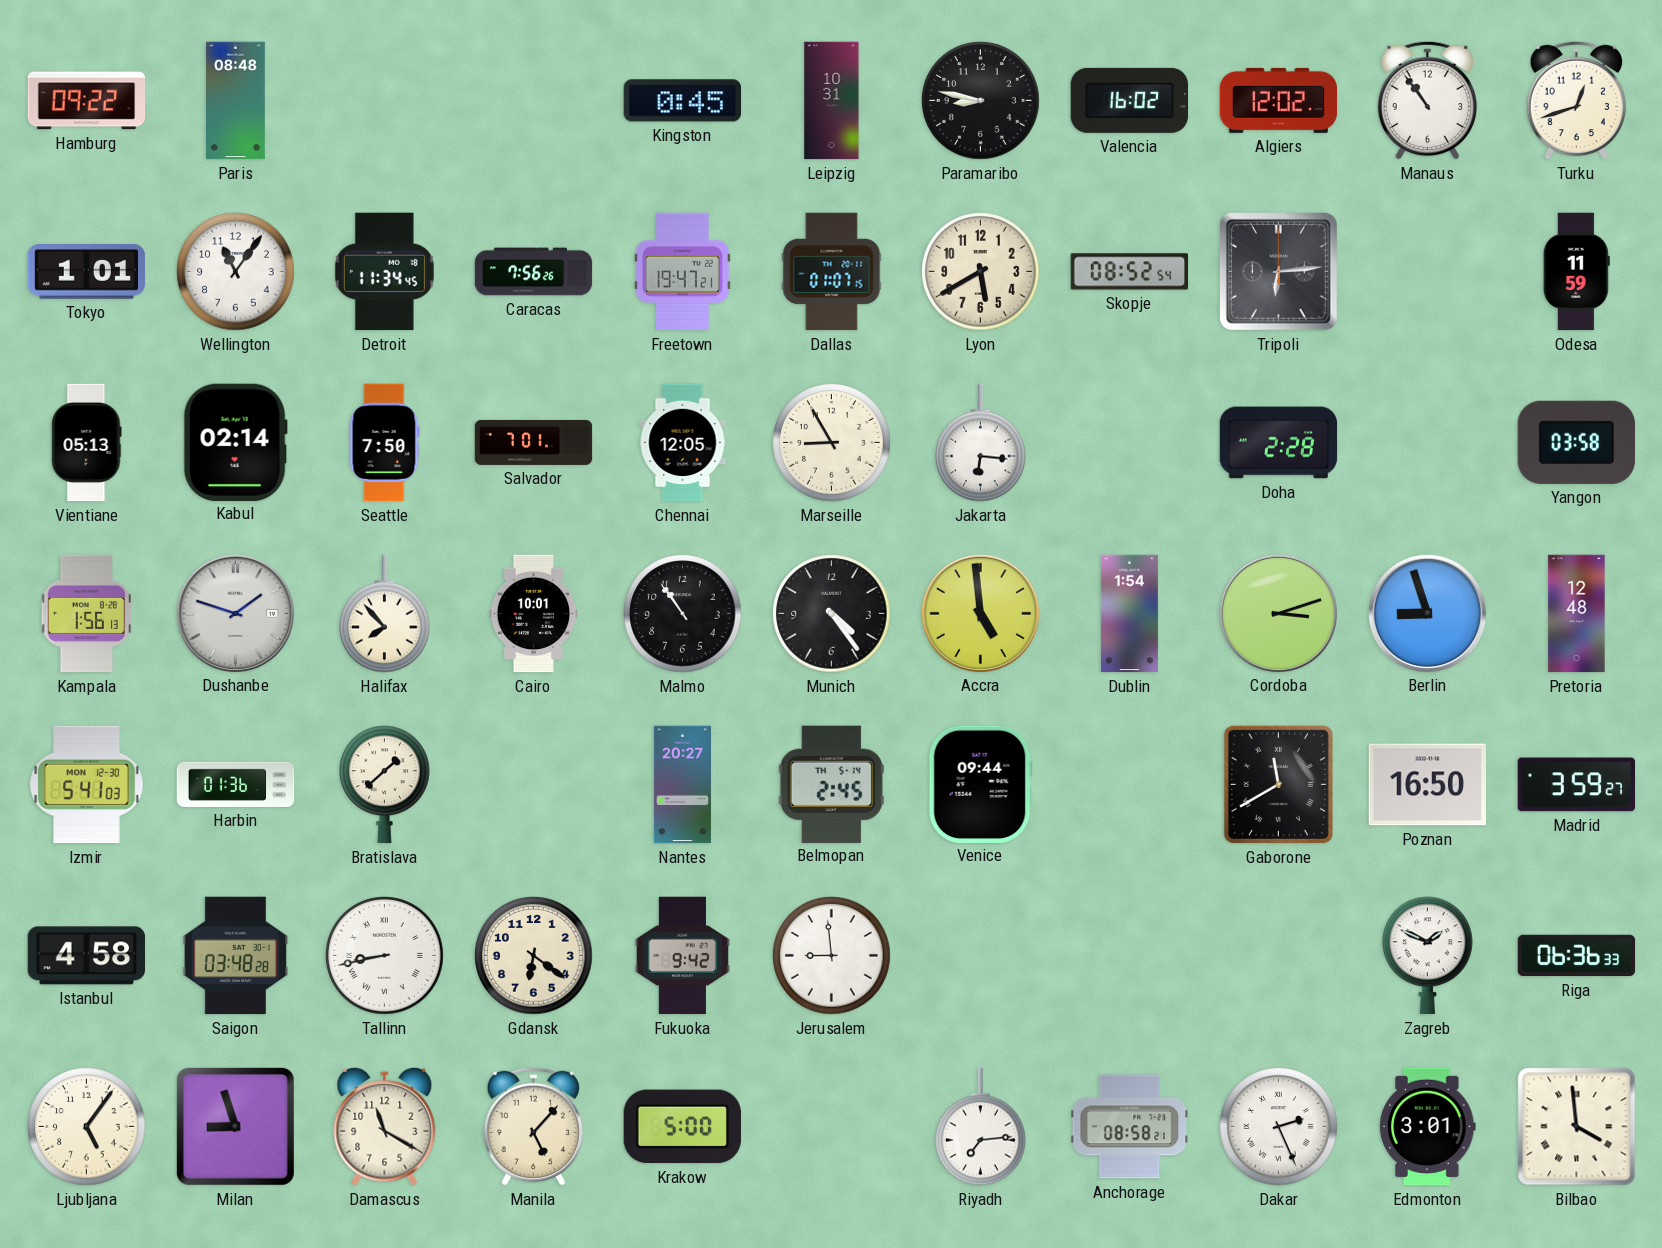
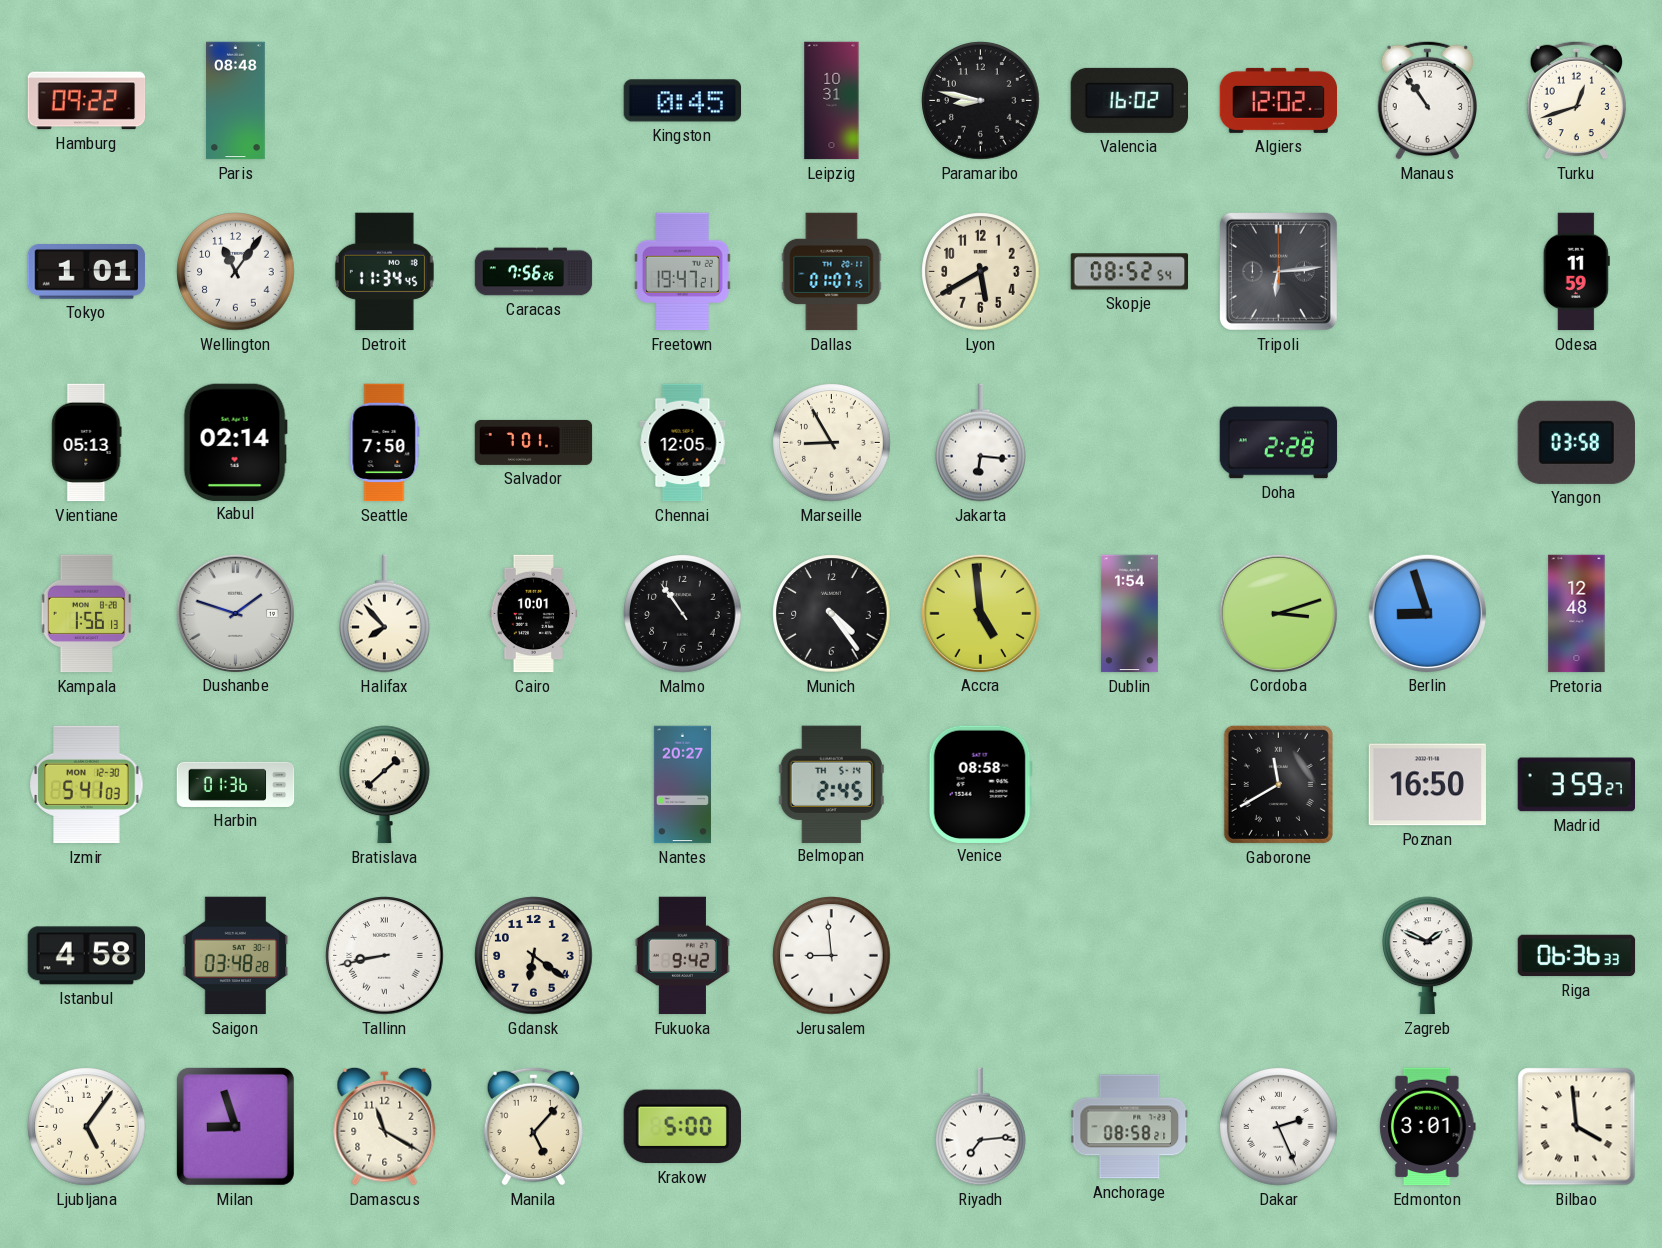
Venice: 09:44 -> 08:58
